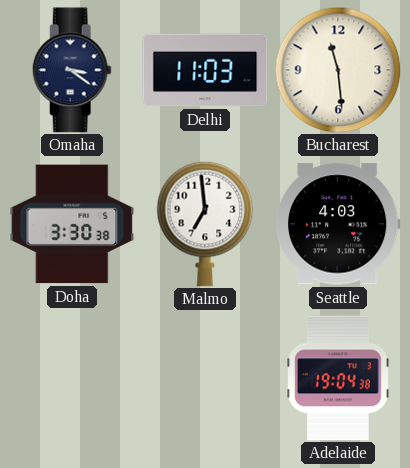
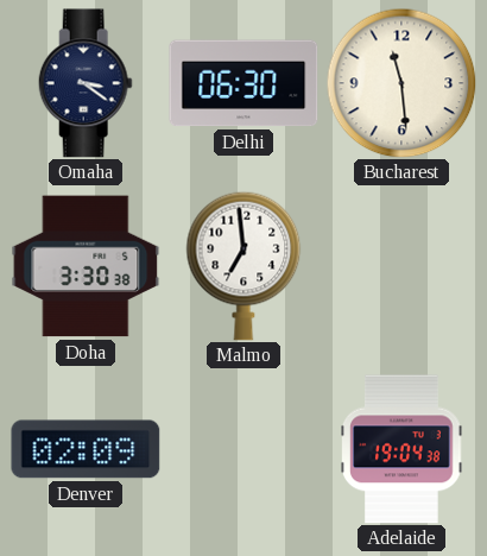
Delhi: 11:03 -> 06:30
Seattle: 4:03 -> none
Denver: none -> 02:09
